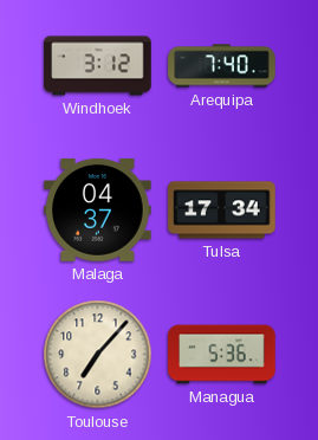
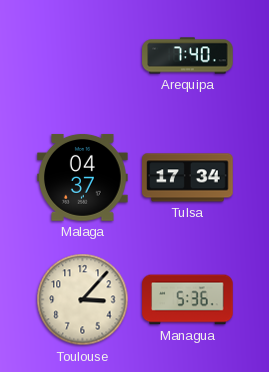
Windhoek: 3:12 -> none
Toulouse: 7:07 -> 3:07
